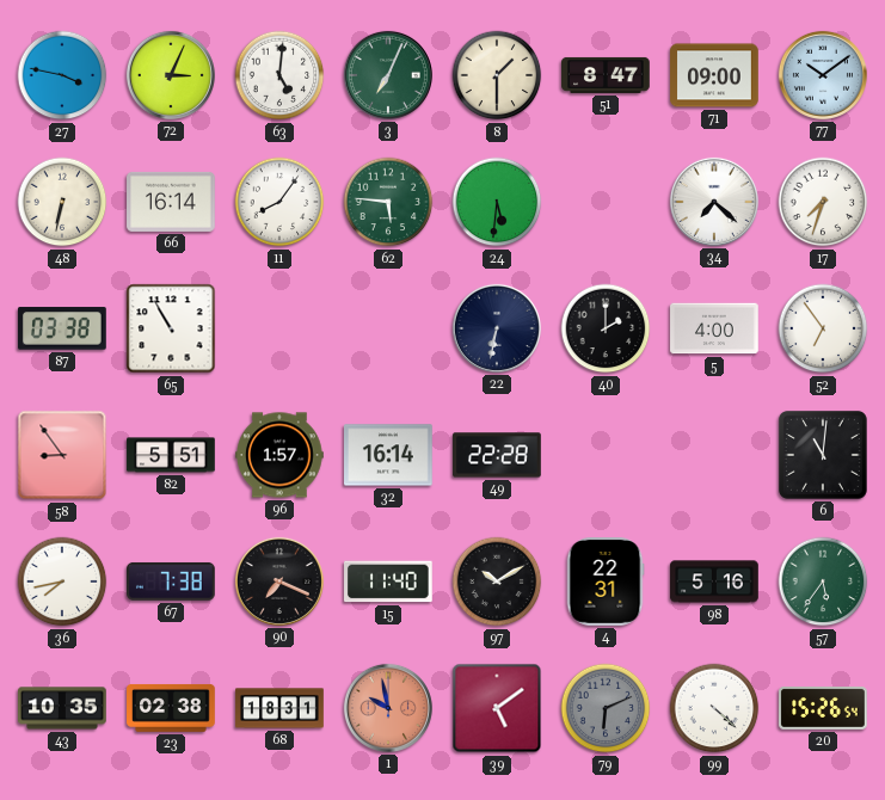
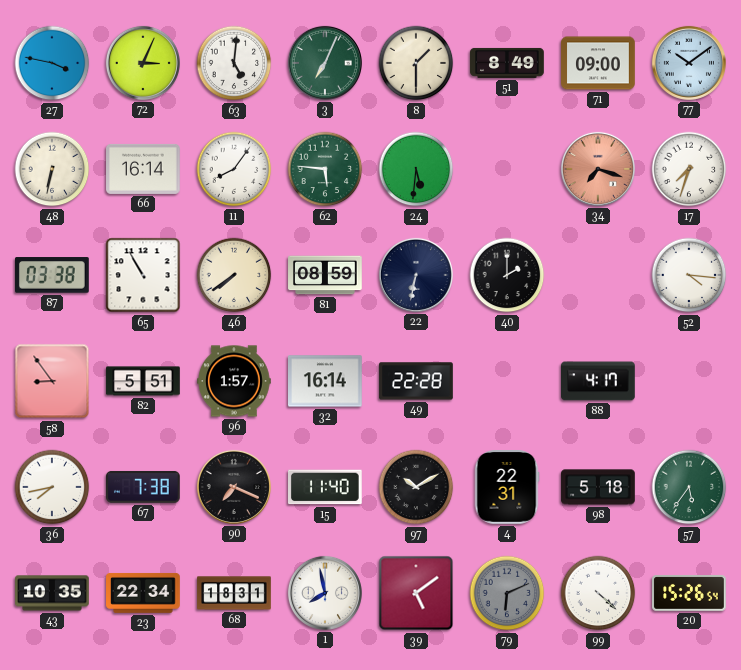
51: 8:47 -> 8:49
34: 7:22 -> 7:18
34 dial: white -> salmon
46: none -> 7:39
81: none -> 08:59
5: 4:00 -> none
52: 6:54 -> 4:16
88: none -> 4:17
6: 11:01 -> none
98: 5:16 -> 5:18
23: 02:38 -> 22:34
1: 9:58 -> 7:58
1 dial: salmon -> white
